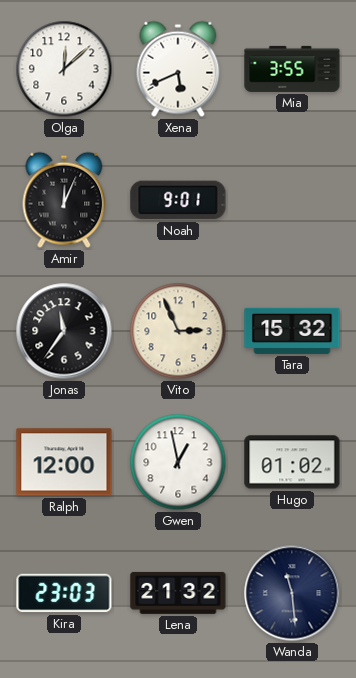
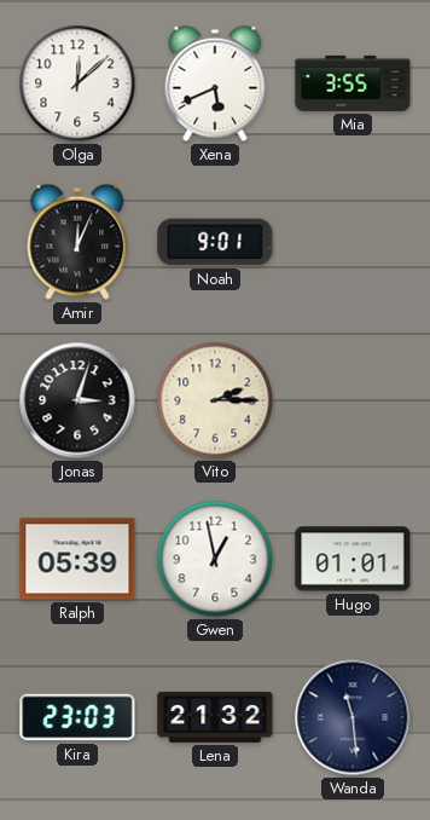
Jonas: 11:36 -> 3:03
Vito: 2:56 -> 2:15
Tara: 15:32 -> none
Ralph: 12:00 -> 05:39
Hugo: 01:02 -> 01:01
